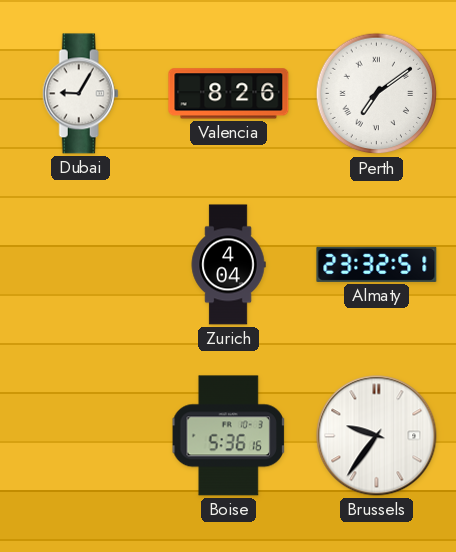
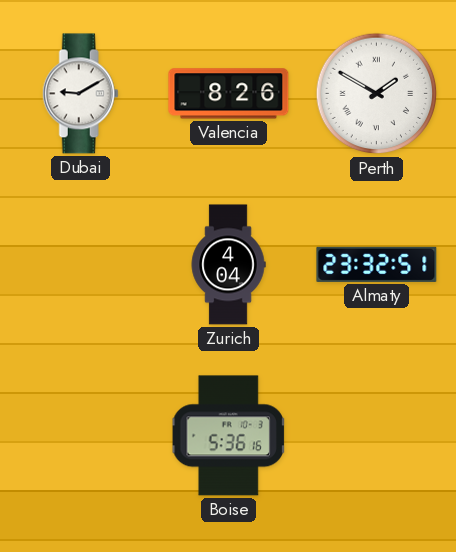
Dubai: 9:05 -> 9:10
Perth: 7:09 -> 1:50
Brussels: 9:36 -> none
